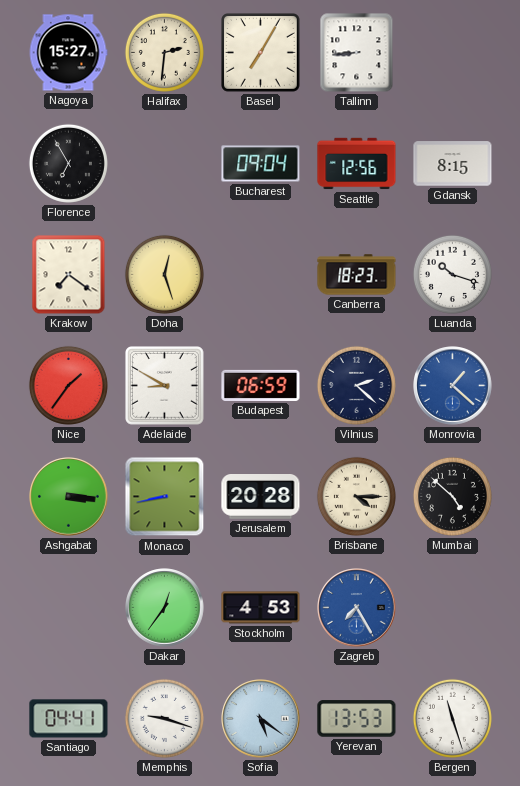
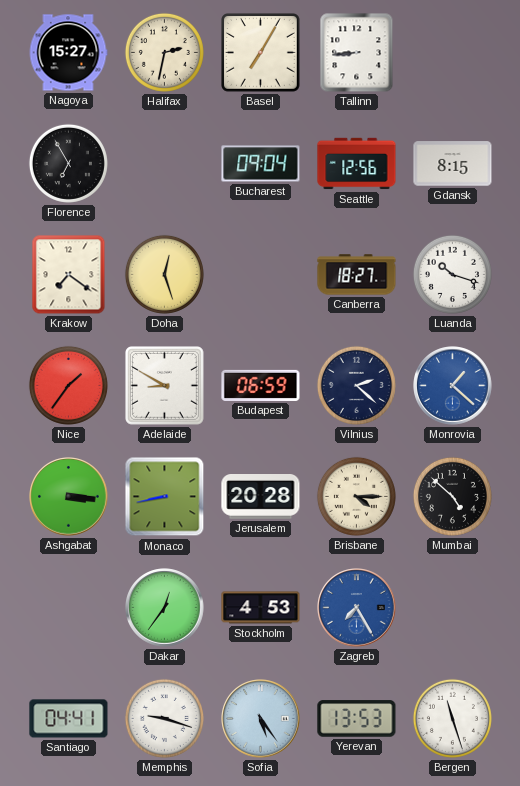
Halifax: 2:31 -> 2:32
Canberra: 18:23 -> 18:27
Sofia: 5:21 -> 5:24
